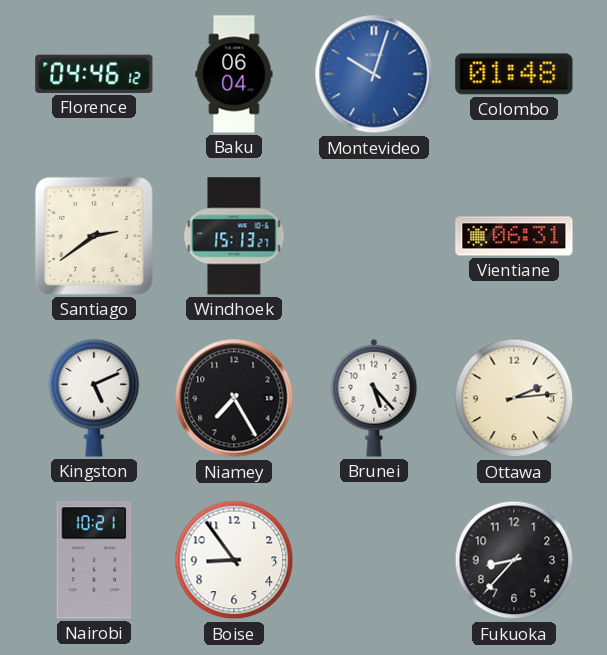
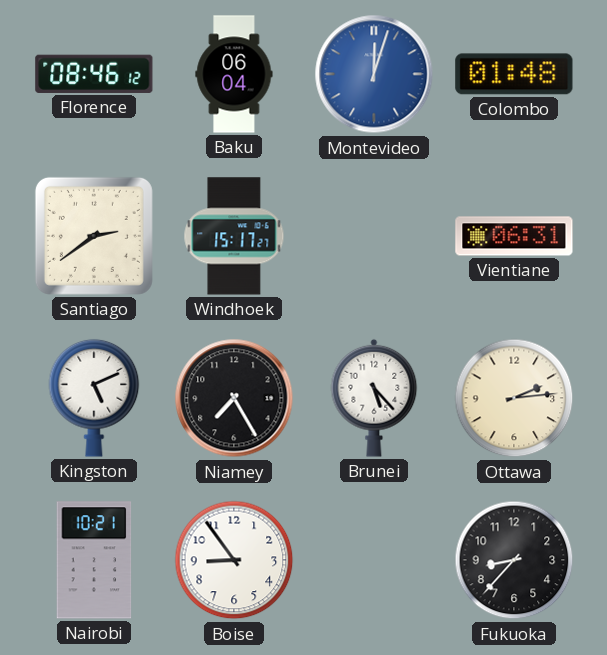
Florence: 04:46 -> 08:46
Montevideo: 10:03 -> 12:03
Windhoek: 15:13 -> 15:17
